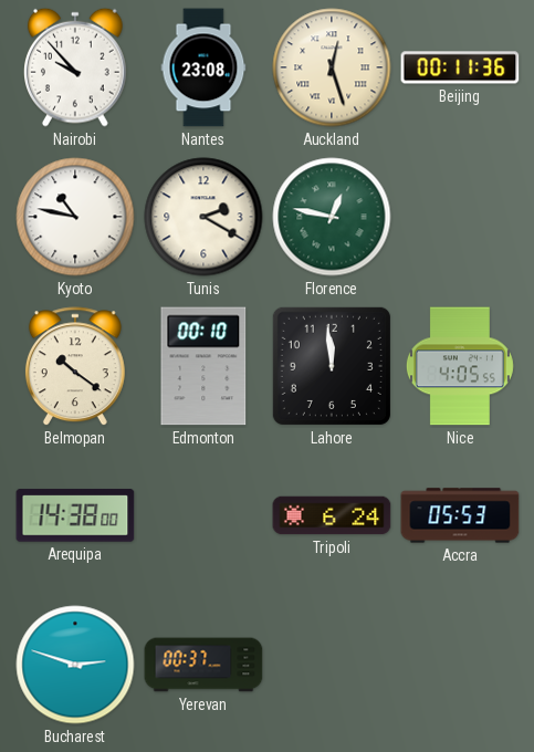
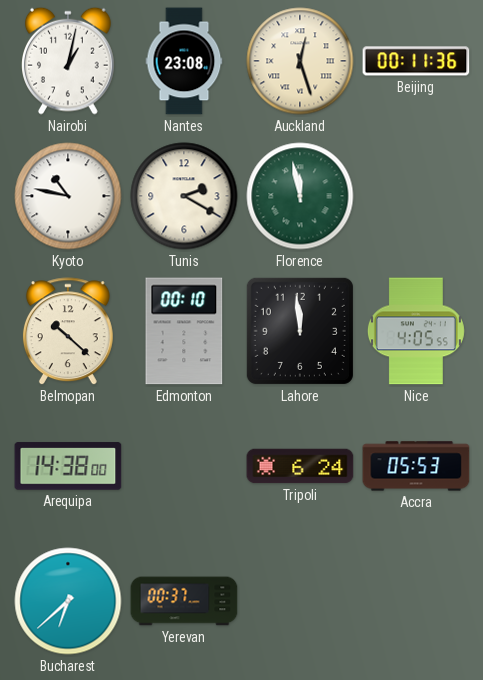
Nairobi: 9:53 -> 1:02
Florence: 12:47 -> 11:58
Belmopan: 10:21 -> 10:22
Bucharest: 2:48 -> 6:38
